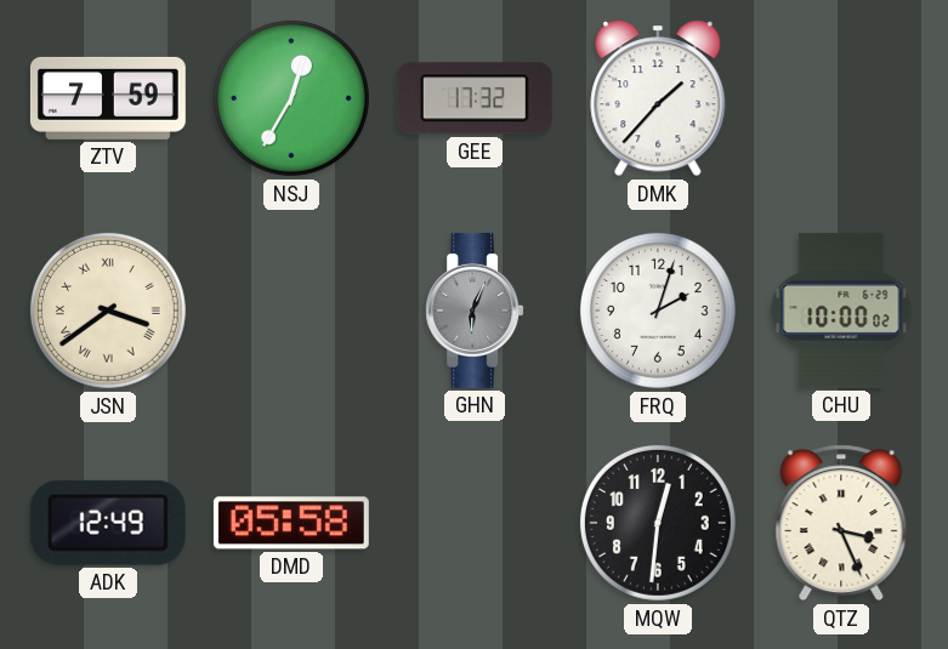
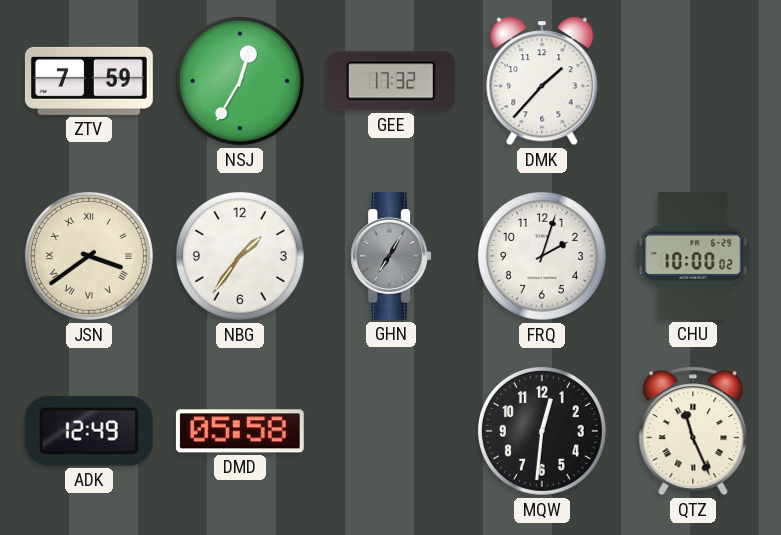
NBG: none -> 1:36
GHN: 6:04 -> 7:05
QTZ: 3:26 -> 11:26
